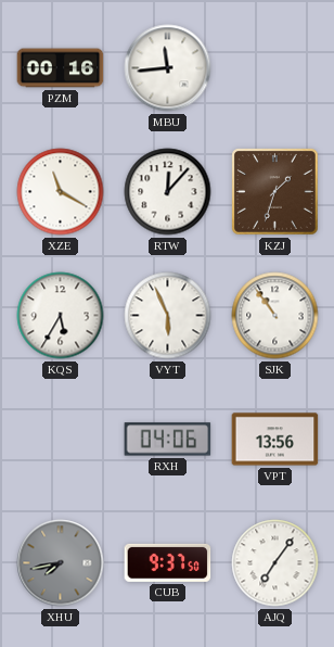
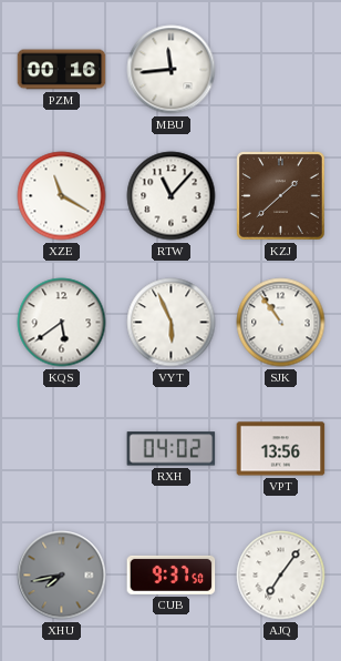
RTW: 12:07 -> 11:07
KZJ: 1:33 -> 1:38
KQS: 5:35 -> 5:39
RXH: 04:06 -> 04:02
